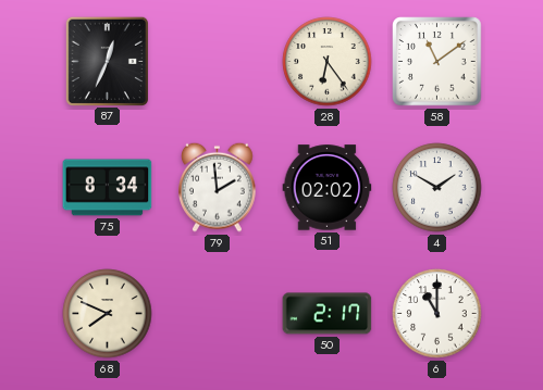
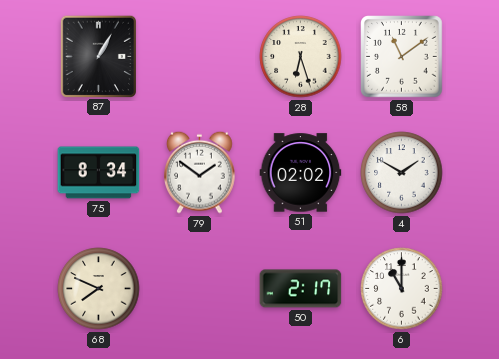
87: 12:34 -> 1:05
28: 6:24 -> 6:27
79: 1:59 -> 1:51
